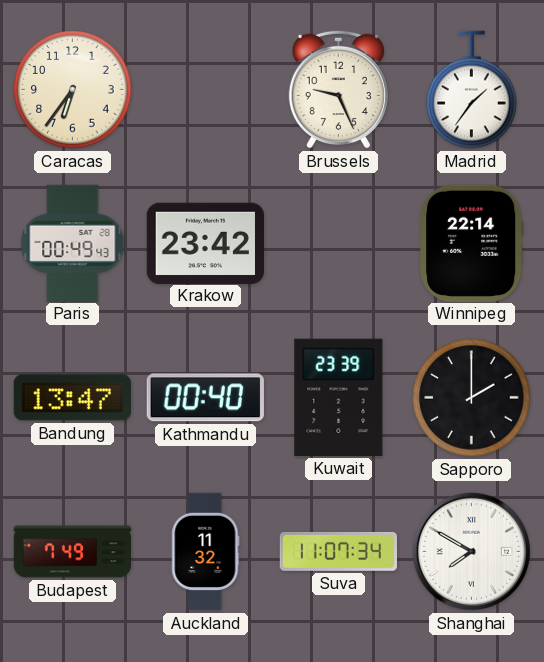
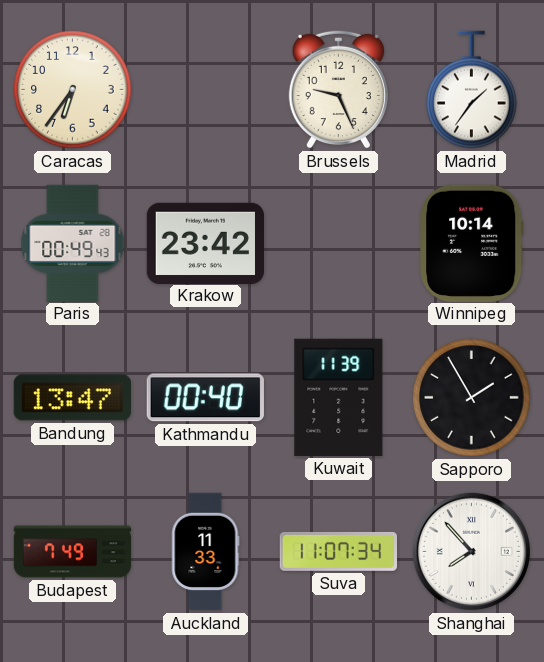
Winnipeg: 22:14 -> 10:14
Kuwait: 23:39 -> 11:39
Sapporo: 2:00 -> 1:55
Auckland: 11:32 -> 11:33
Shanghai: 7:50 -> 7:53
